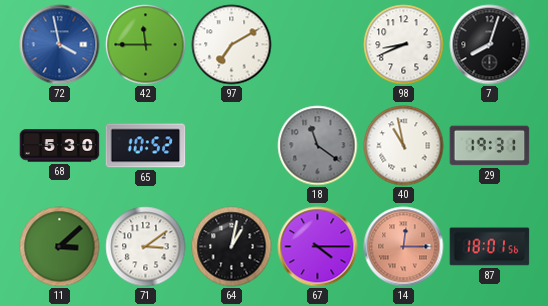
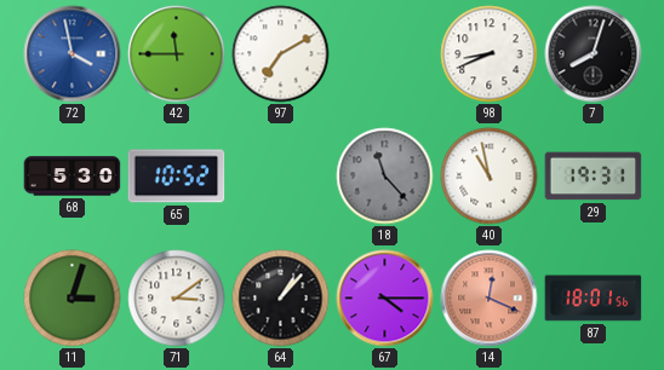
18: 11:21 -> 11:23
11: 3:08 -> 3:03
64: 1:02 -> 1:07
14: 12:15 -> 12:19
